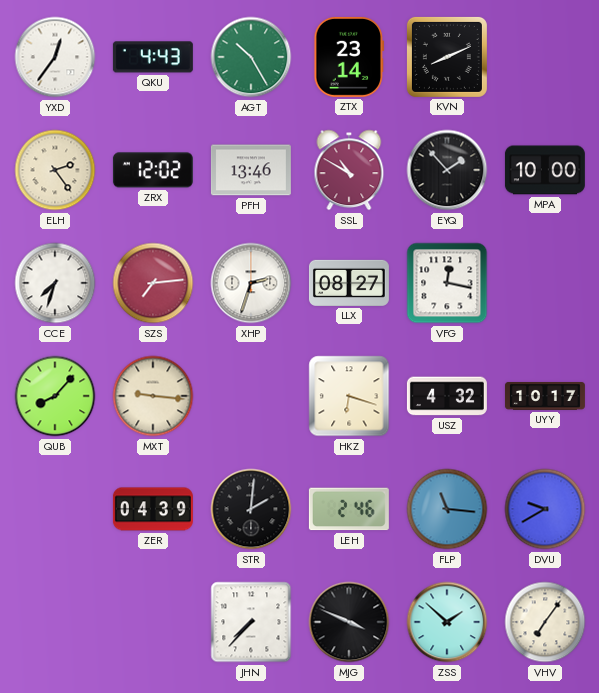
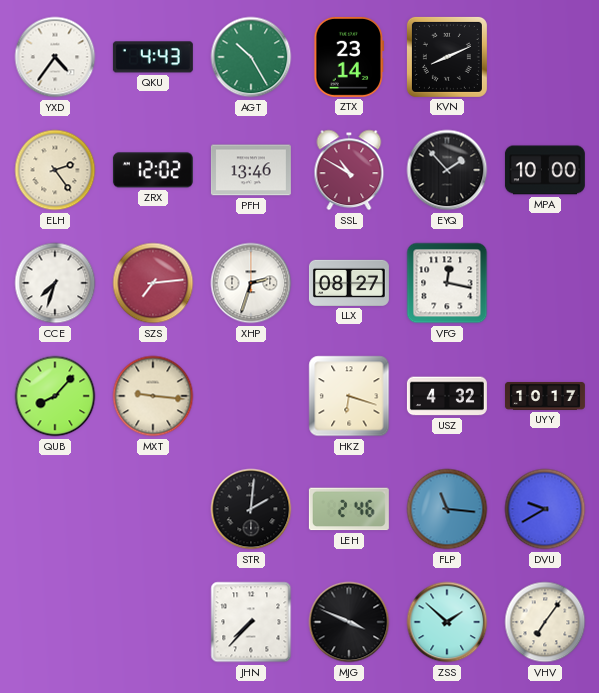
YXD: 12:36 -> 4:36
ZER: 04:39 -> none
